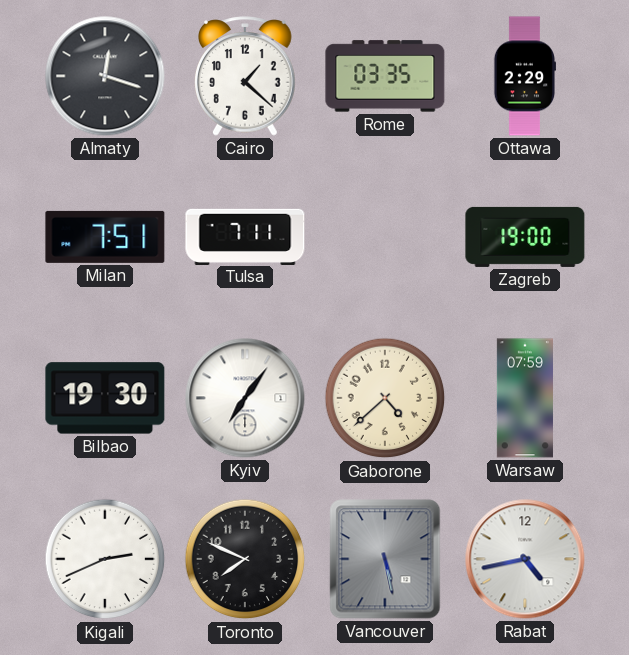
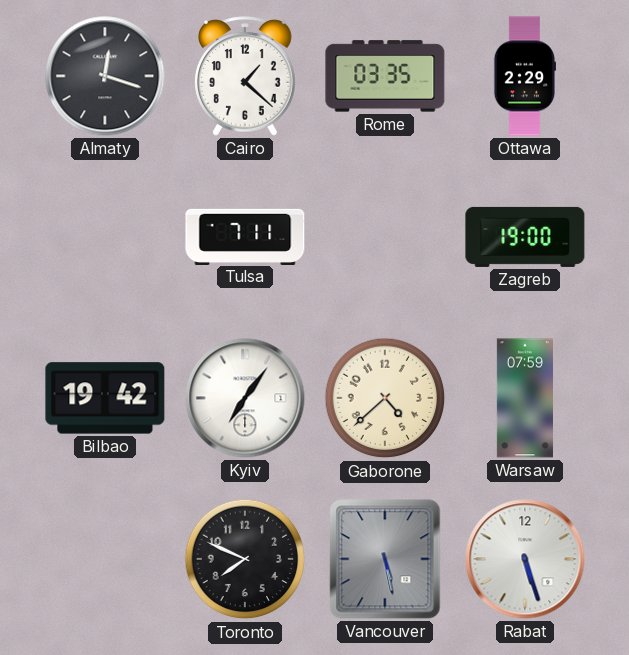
Milan: 7:51 -> none
Bilbao: 19:30 -> 19:42
Kigali: 2:41 -> none
Rabat: 4:43 -> 5:27
